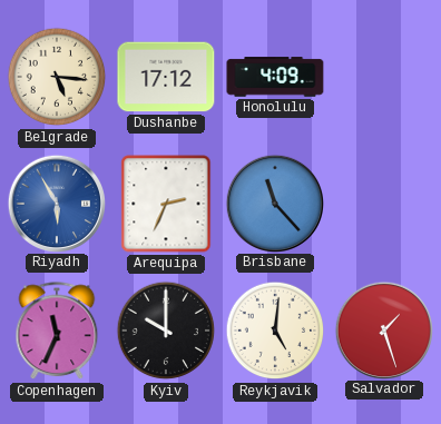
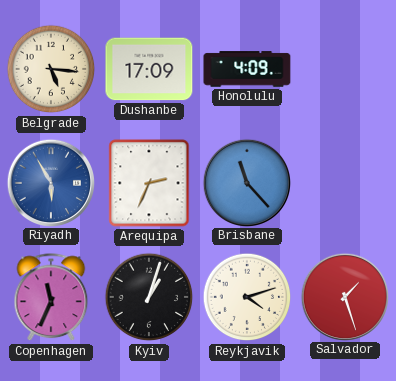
Dushanbe: 17:12 -> 17:09
Kyiv: 10:00 -> 1:03
Reykjavik: 5:01 -> 4:12
